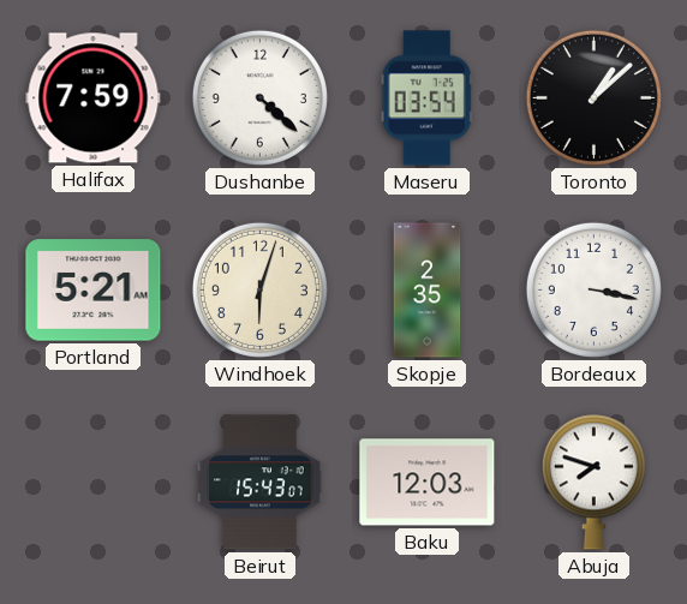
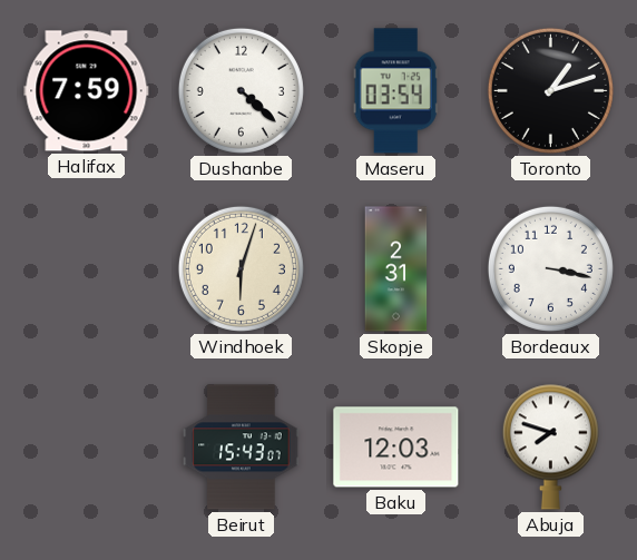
Toronto: 1:08 -> 1:12
Portland: 5:21 -> none
Skopje: 2:35 -> 2:31
